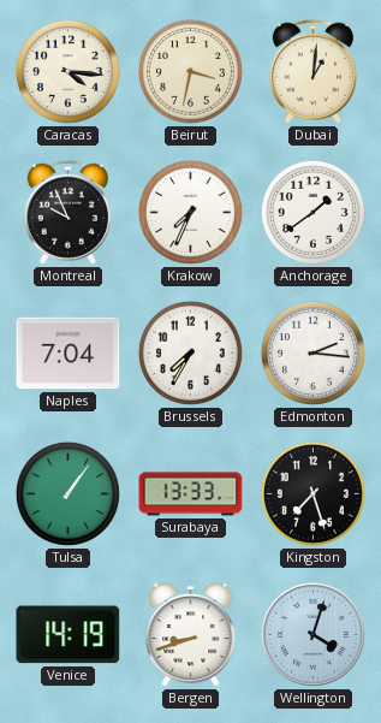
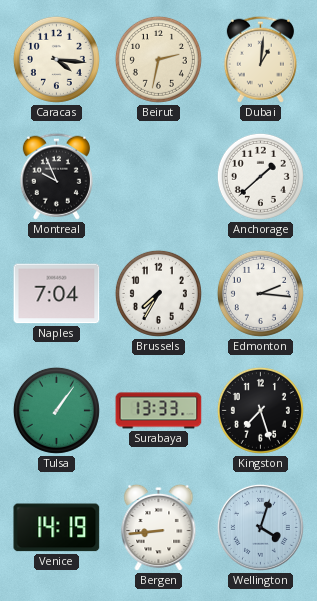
Beirut: 3:32 -> 2:32
Krakow: 7:34 -> none
Anchorage: 1:39 -> 1:38
Bergen: 8:42 -> 8:44
